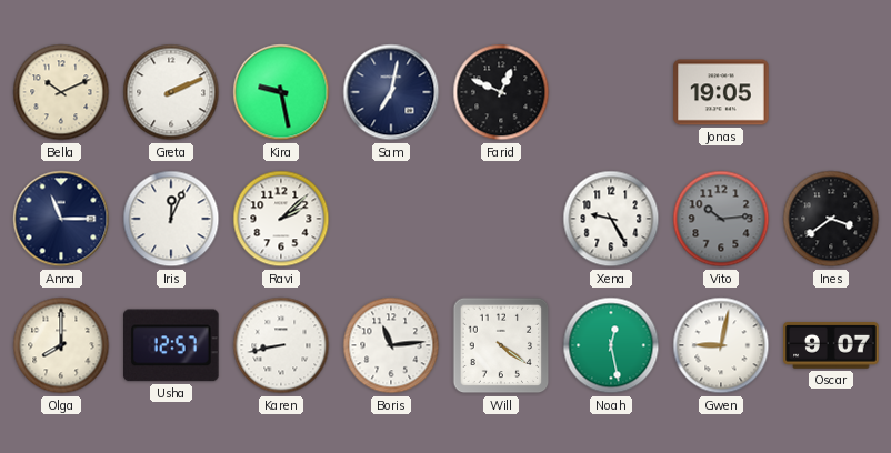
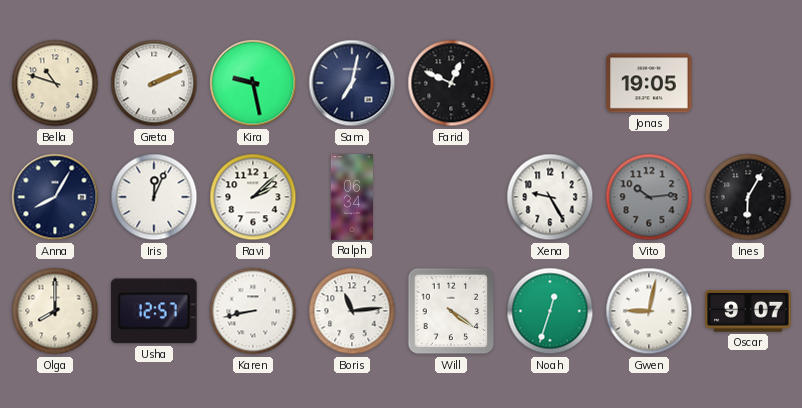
Bella: 10:11 -> 10:48
Anna: 11:15 -> 8:05
Ralph: none -> 06:34
Ines: 3:39 -> 6:05
Noah: 12:28 -> 12:33
